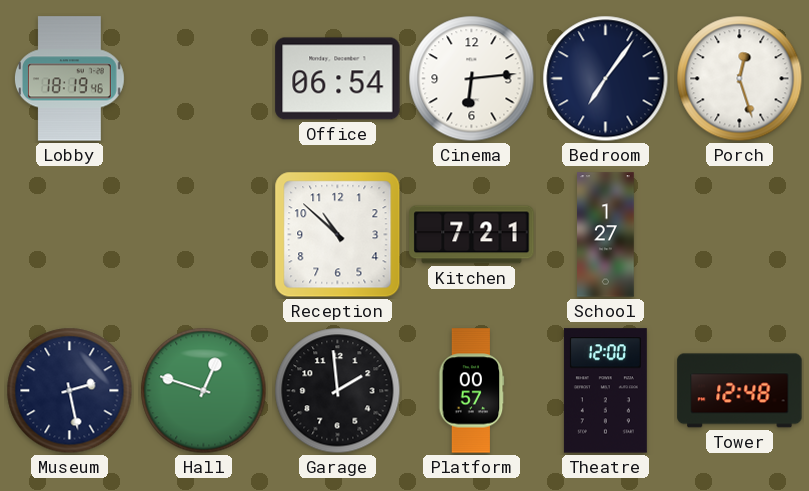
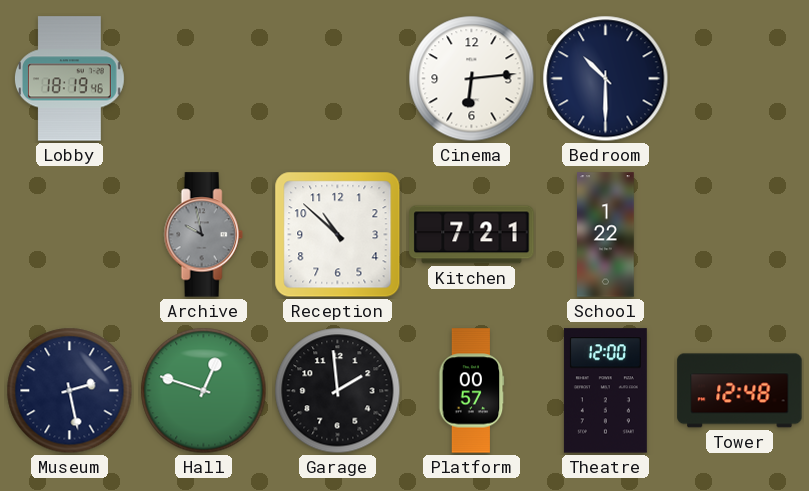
Office: 06:54 -> none
Bedroom: 7:06 -> 10:30
Porch: 12:27 -> none
Archive: none -> 9:58
School: 1:27 -> 1:22
